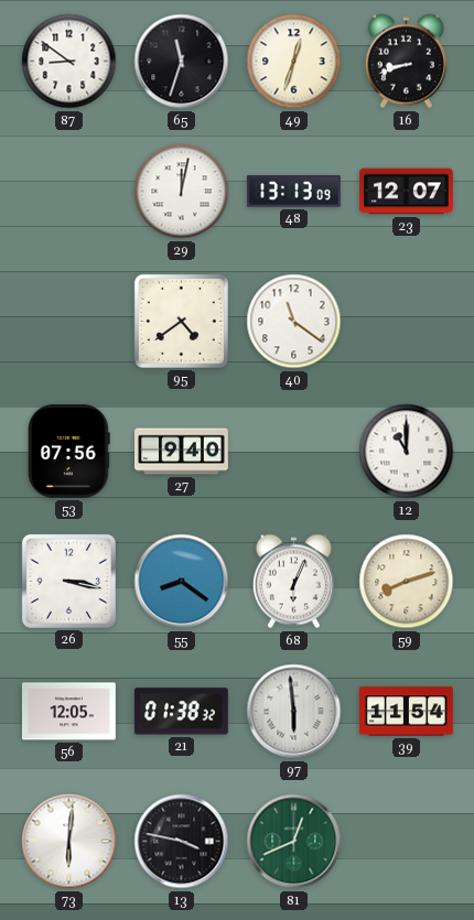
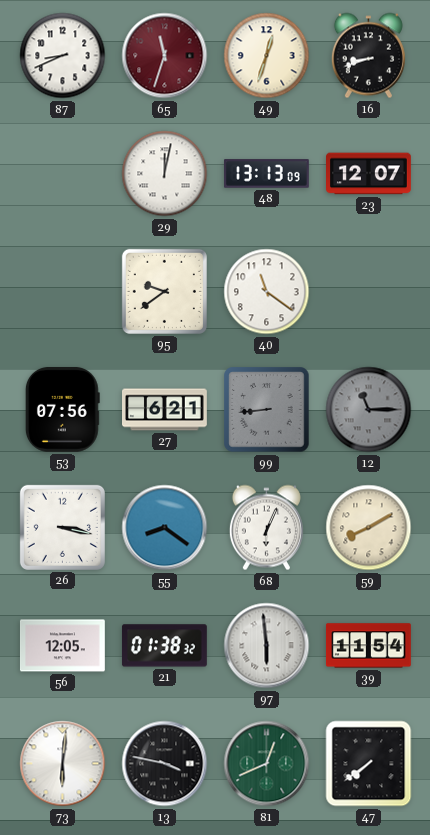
87: 8:51 -> 8:41
65 dial: black -> burgundy
95: 4:39 -> 9:39
27: 9:40 -> 6:21
99: none -> 8:44
12: 11:00 -> 11:15
12 dial: white -> grey
59: 8:12 -> 8:10
47: none -> 7:39
